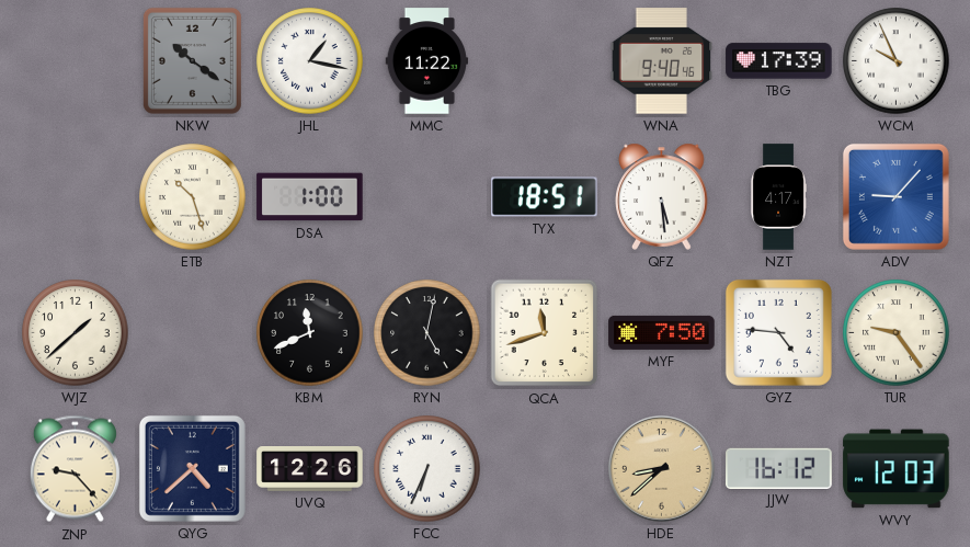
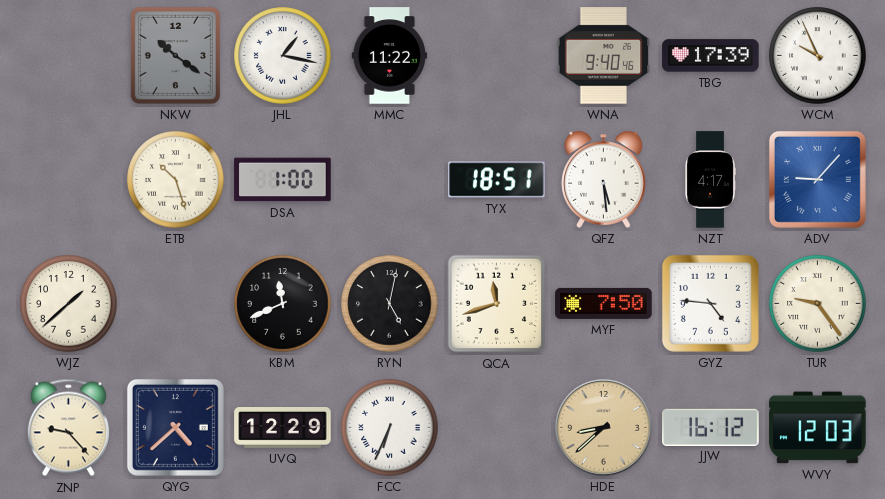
UVQ: 12:26 -> 12:29
